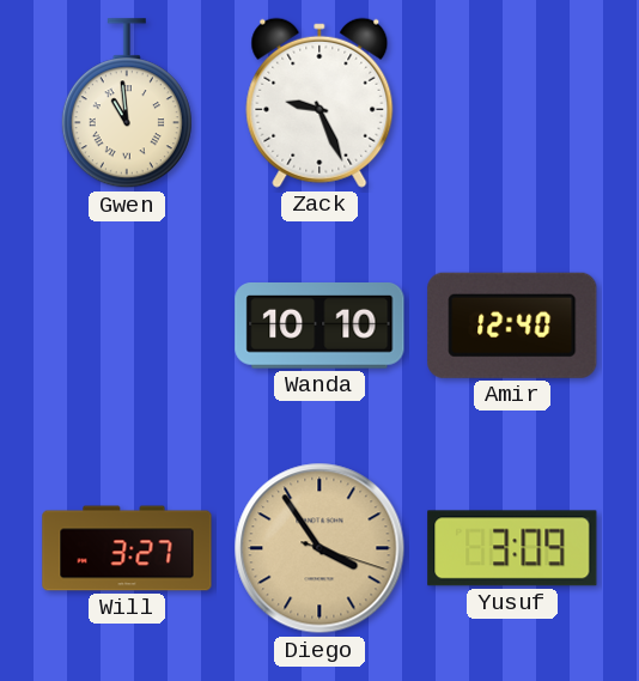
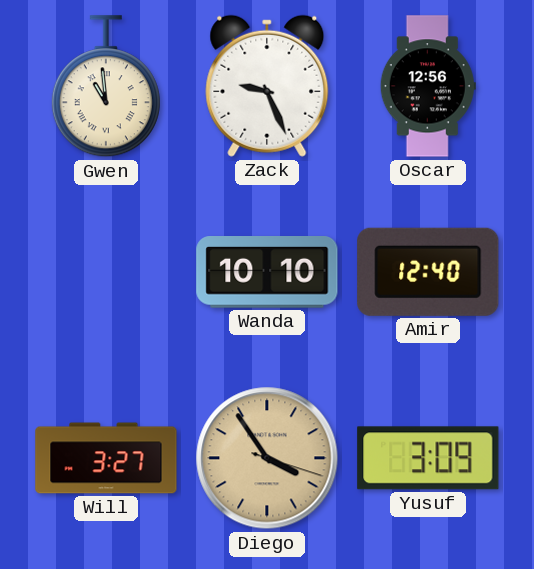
Oscar: none -> 12:56
